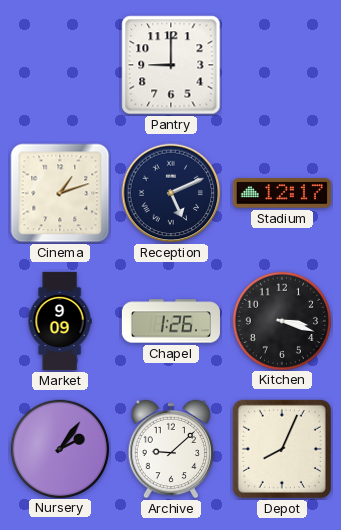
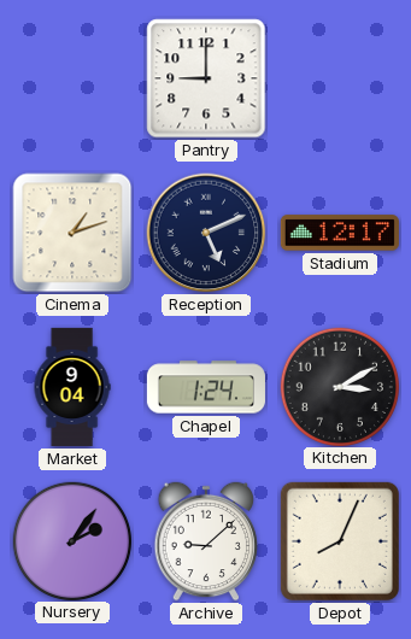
Market: 9:09 -> 9:04
Chapel: 1:26 -> 1:24
Kitchen: 3:18 -> 3:10
